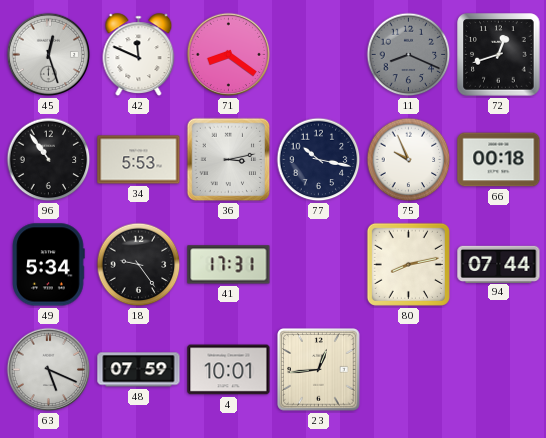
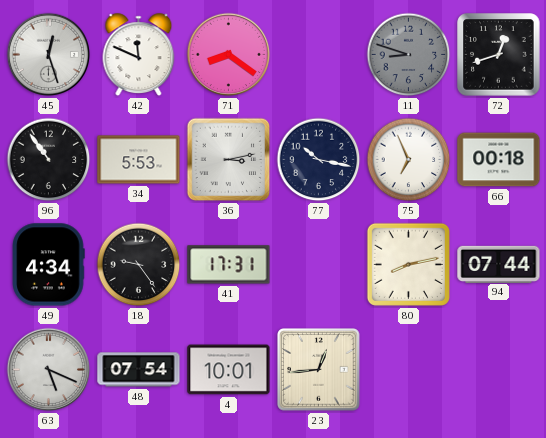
11: 8:19 -> 8:48
75: 9:56 -> 6:56
49: 5:34 -> 4:34
48: 07:59 -> 07:54
